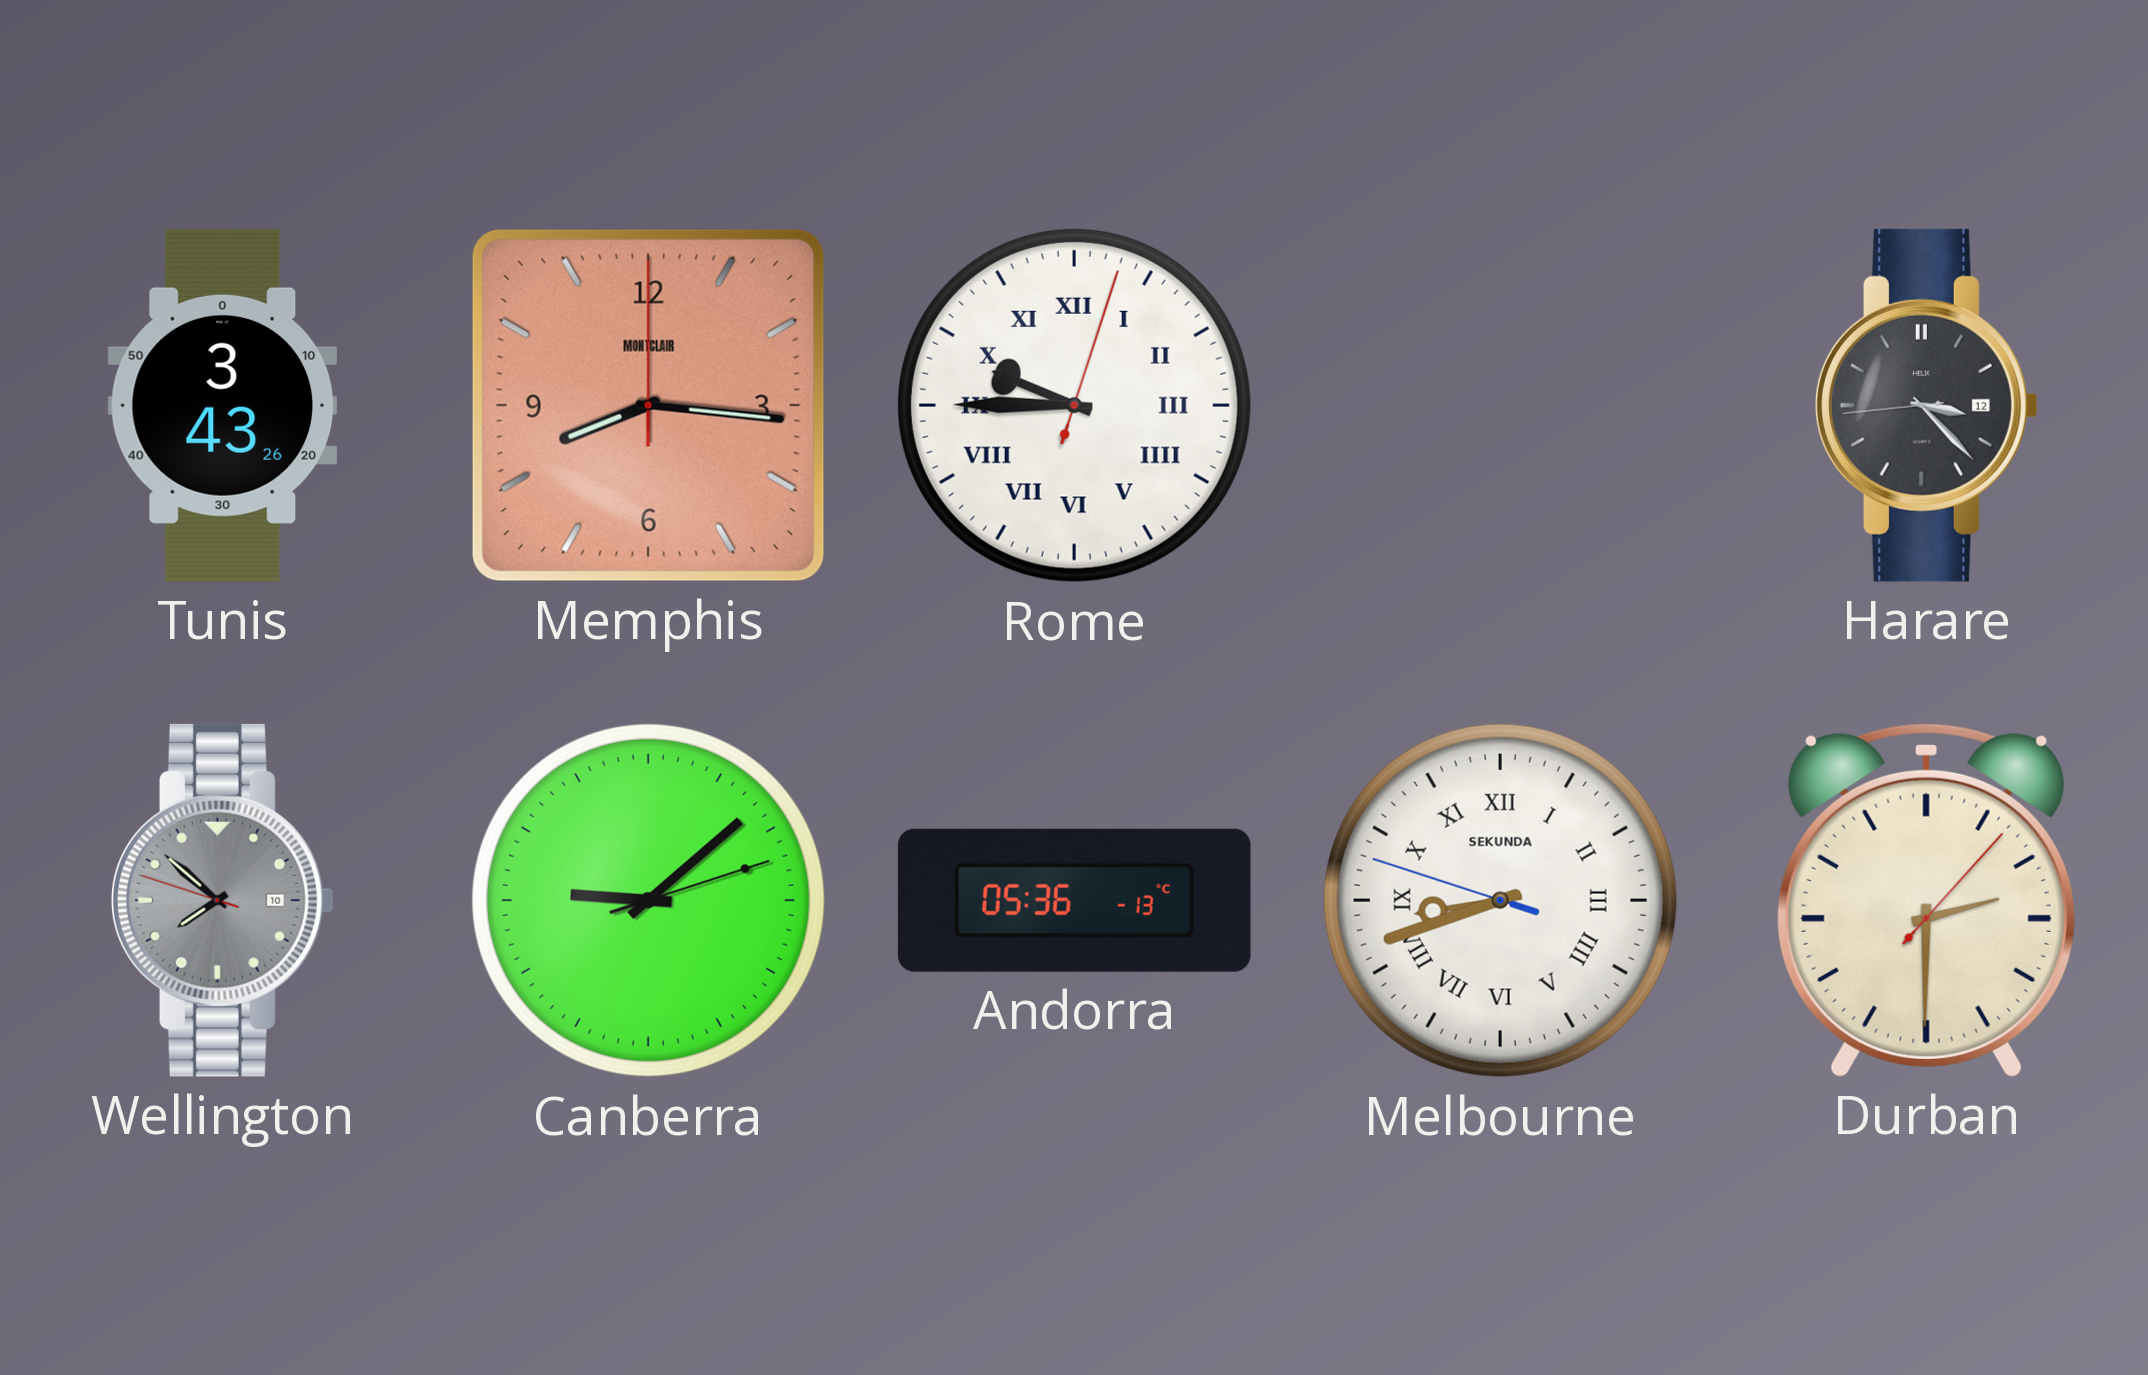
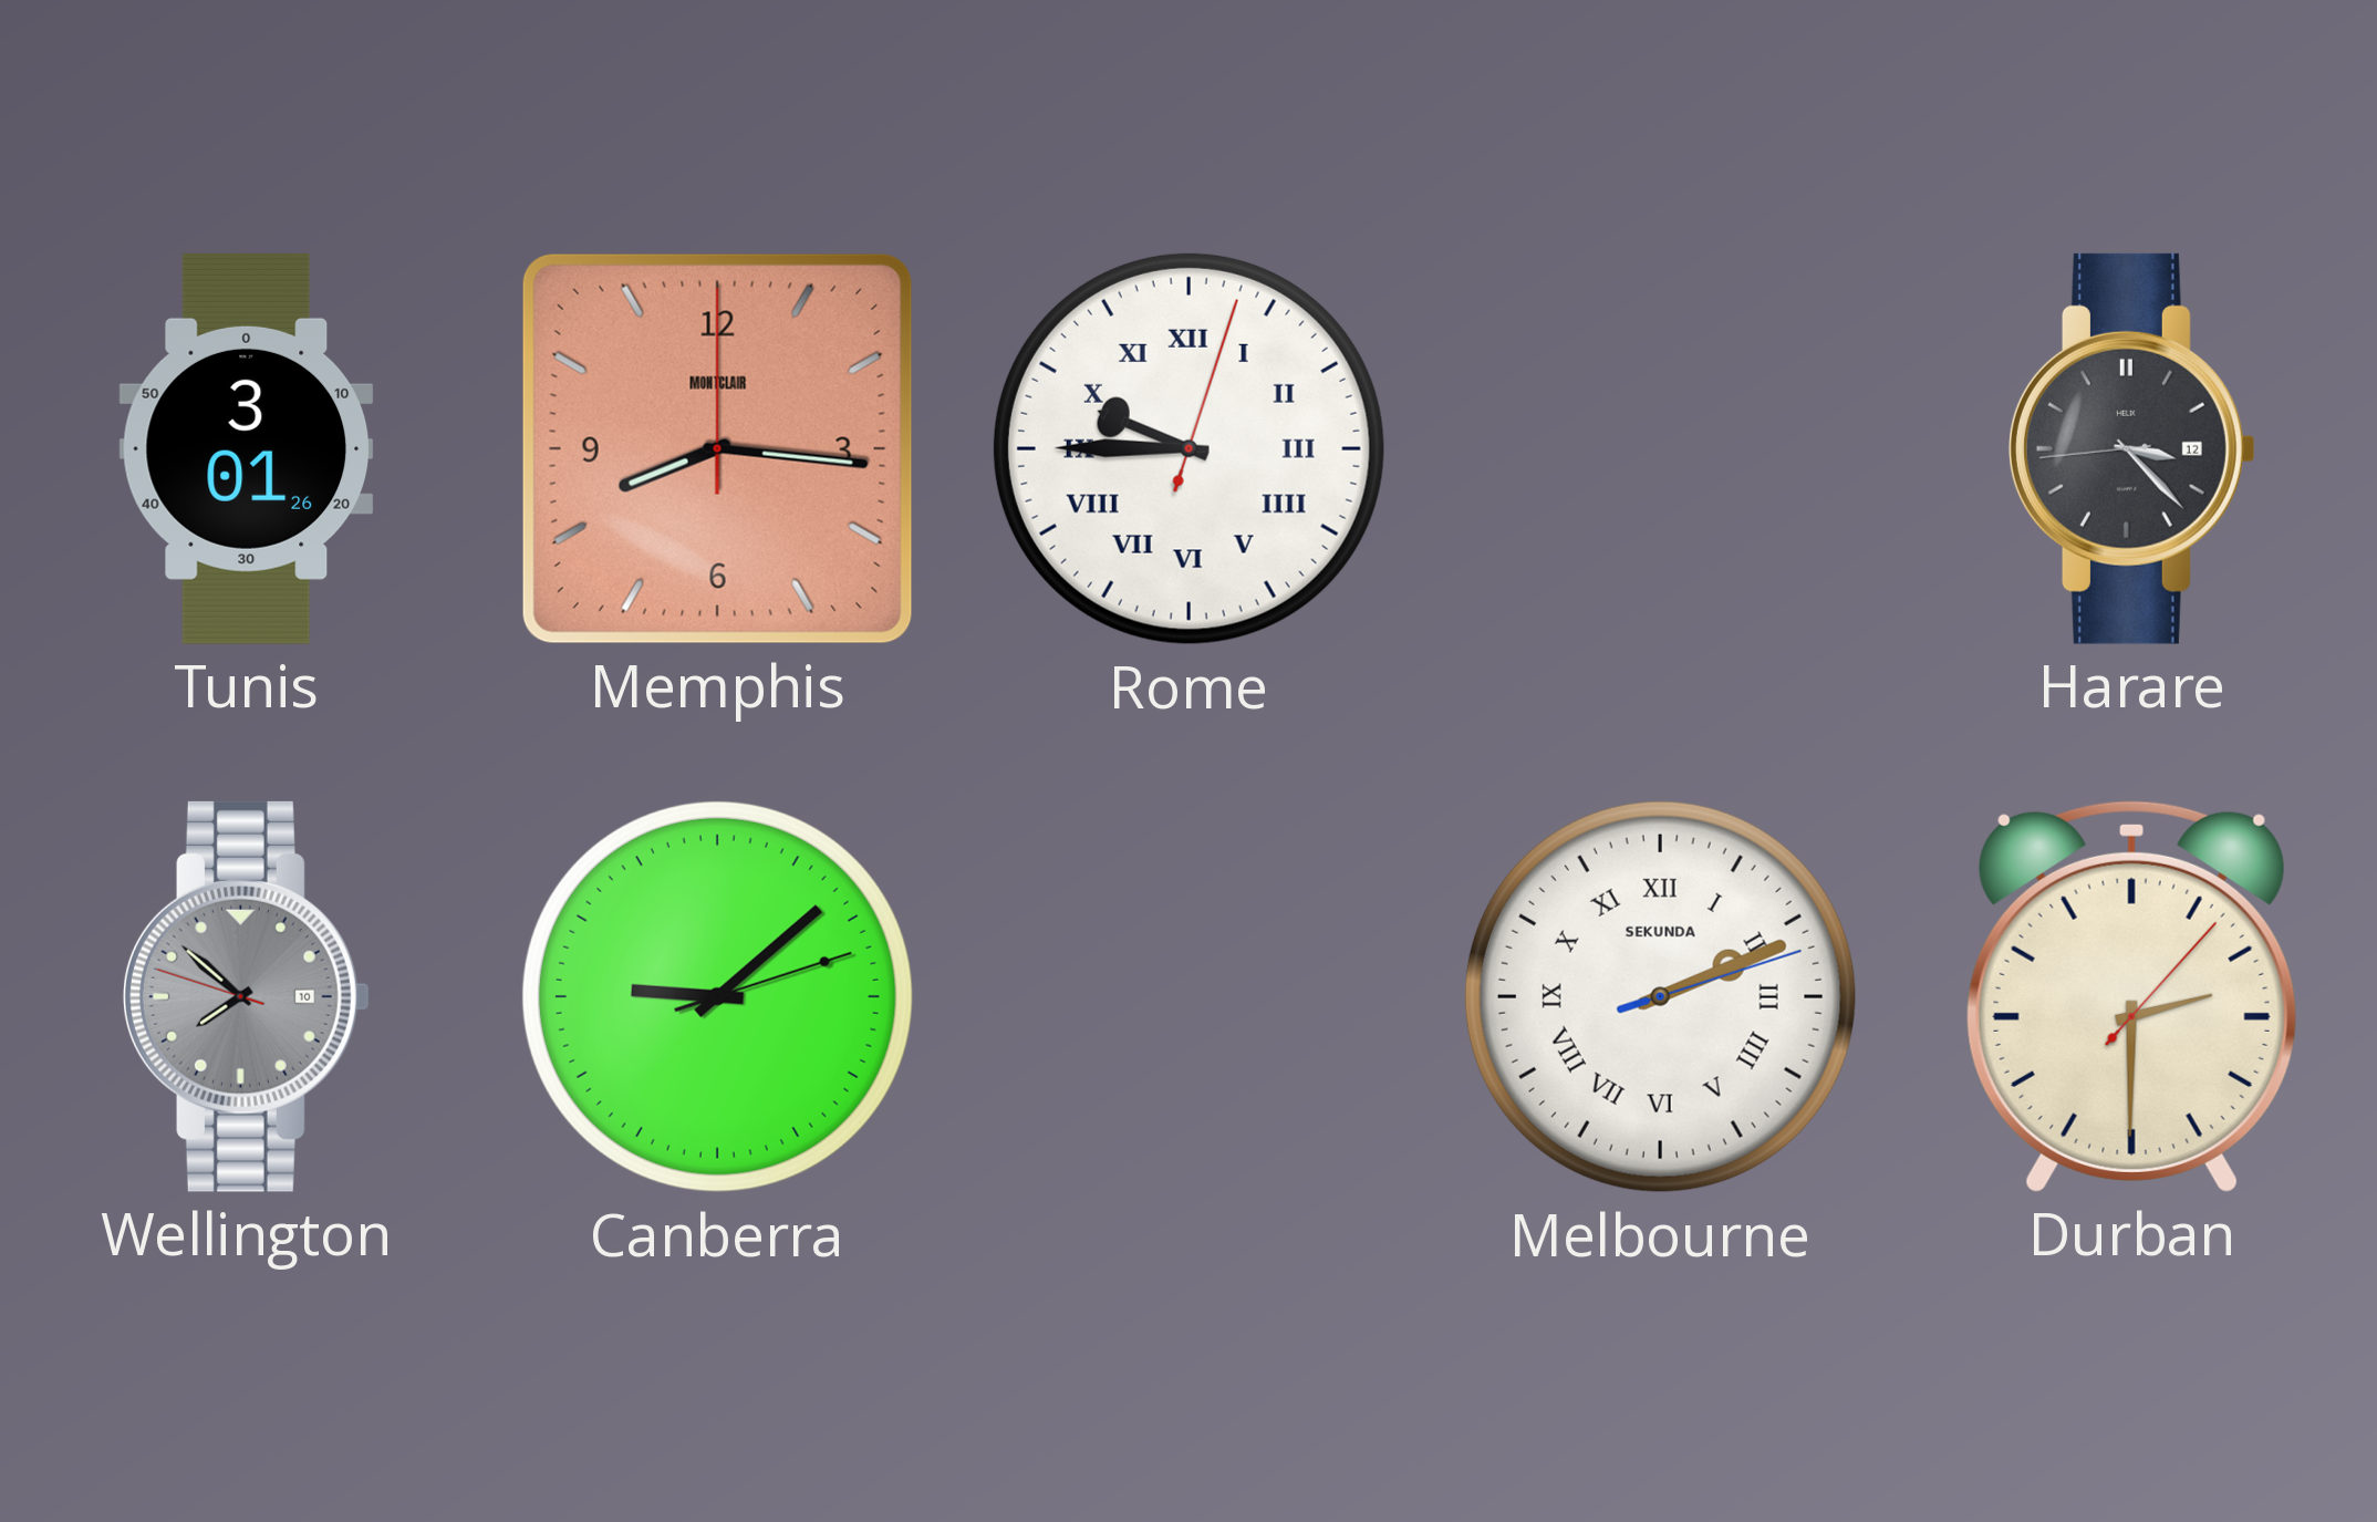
Tunis: 3:43 -> 3:01
Andorra: 05:36 -> none
Melbourne: 8:41 -> 2:11
